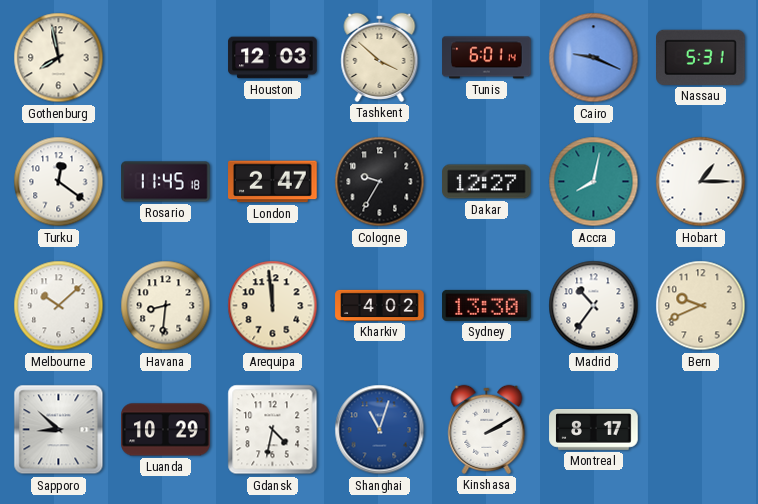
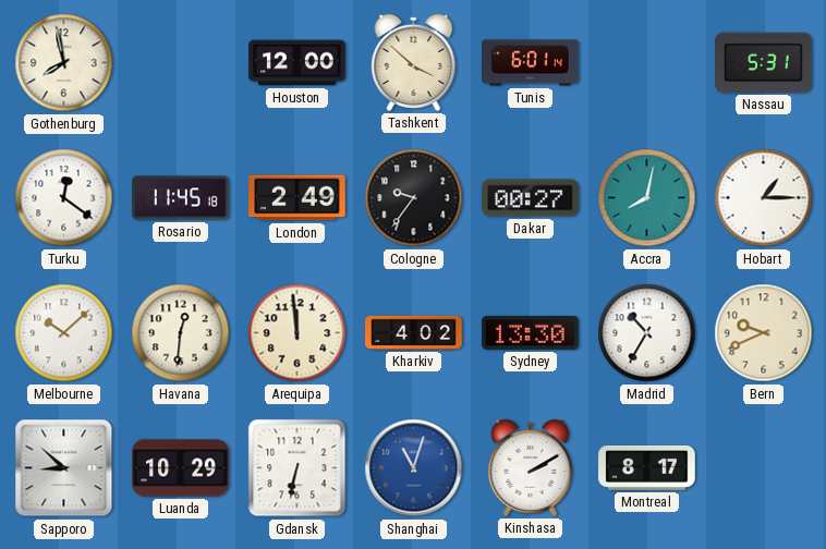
Houston: 12:03 -> 12:00
Cairo: 9:19 -> none
London: 2:47 -> 2:49
Cologne: 9:35 -> 9:36
Dakar: 12:27 -> 00:27
Havana: 8:31 -> 12:31
Madrid: 10:36 -> 10:35
Gdansk: 4:32 -> 6:32
